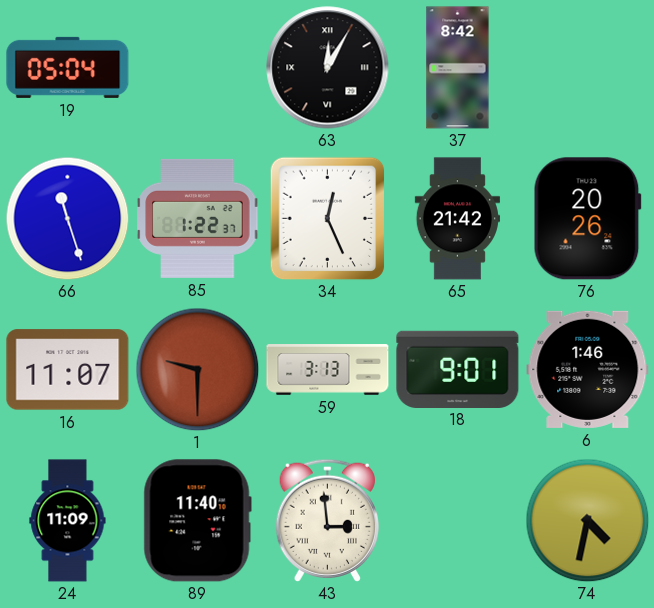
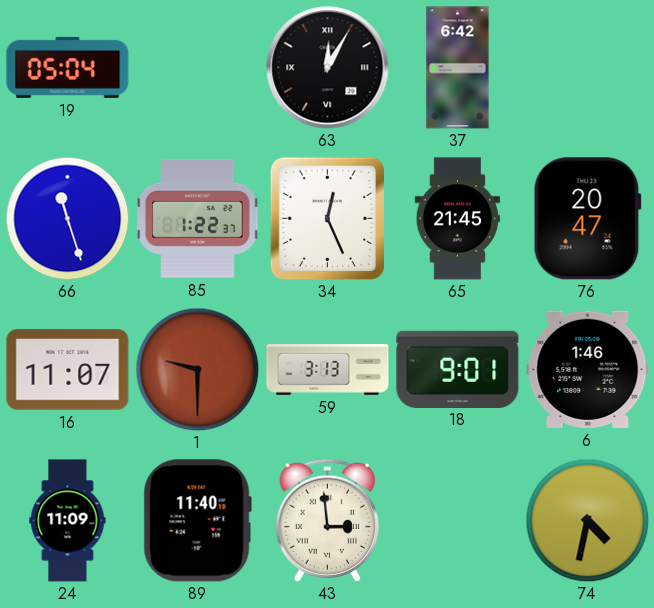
37: 8:42 -> 6:42
65: 21:42 -> 21:45
76: 20:26 -> 20:47
